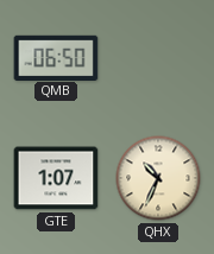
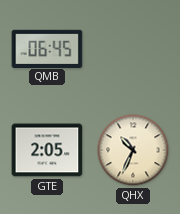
QMB: 06:50 -> 06:45
GTE: 1:07 -> 2:05
